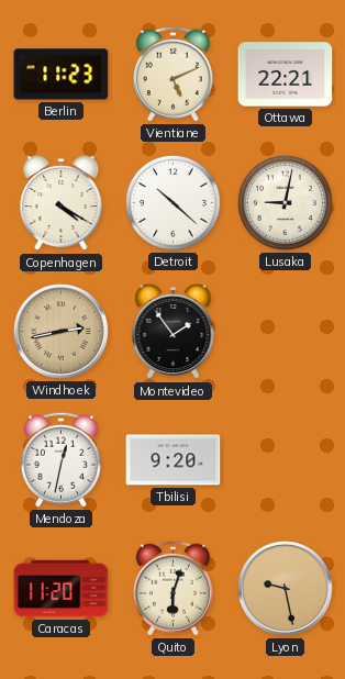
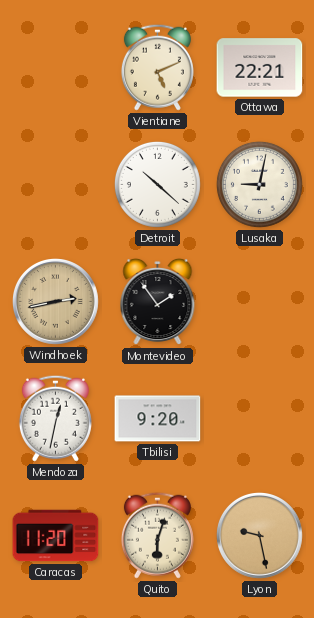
Berlin: 11:23 -> none
Copenhagen: 4:20 -> none
